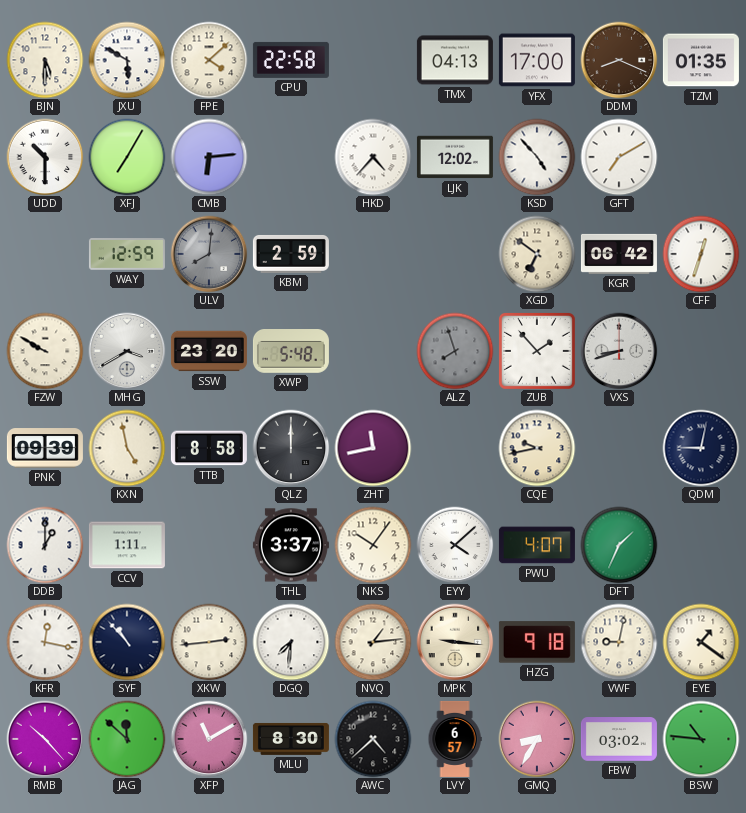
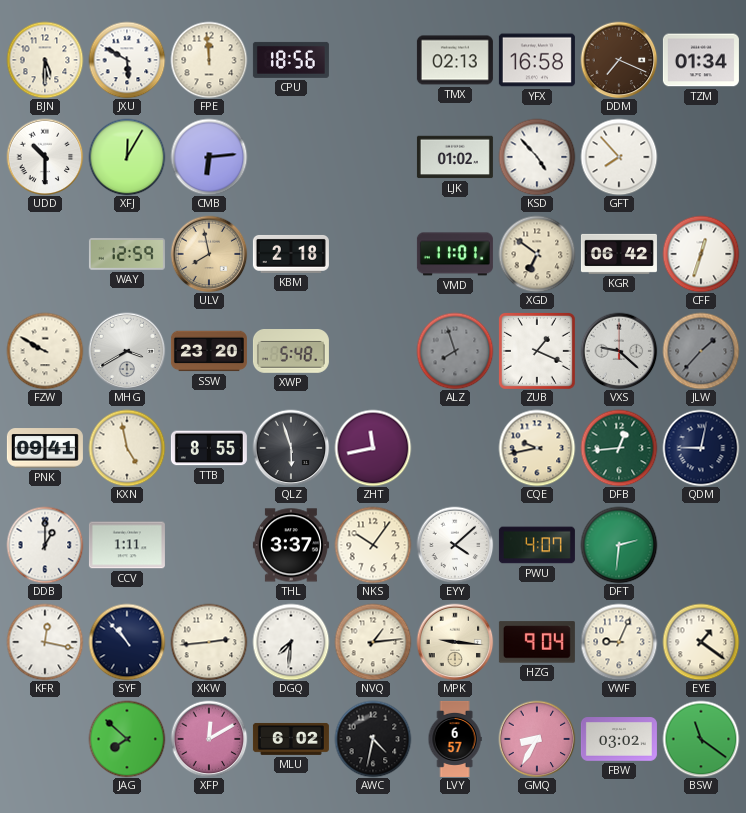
FPE: 4:08 -> 11:59
CPU: 22:58 -> 18:56
TMX: 04:13 -> 02:13
YFX: 17:00 -> 16:58
DDM: 8:19 -> 7:19
TZM: 01:35 -> 01:34
XFJ: 7:05 -> 12:05
HKD: 4:37 -> none
LJK: 12:02 -> 01:02
GFT: 7:10 -> 7:53
ULV: 8:01 -> 7:58
ULV dial: grey -> champagne
KBM: 2:59 -> 2:18
VMD: none -> 11:01
ZUB: 1:53 -> 1:19
VXS: 8:42 -> 9:22
JLW: none -> 1:37
PNK: 09:39 -> 09:41
TTB: 8:58 -> 8:55
QLZ: 12:00 -> 5:57
DFB: none -> 12:44
DFT: 1:34 -> 2:31
HZG: 9:18 -> 9:04
VWF: 9:02 -> 9:04
RMB: 10:23 -> none
JAG: 11:52 -> 7:52
XFP: 11:10 -> 12:10
MLU: 8:30 -> 6:02
AWC: 4:38 -> 4:32
BSW: 10:46 -> 11:21
